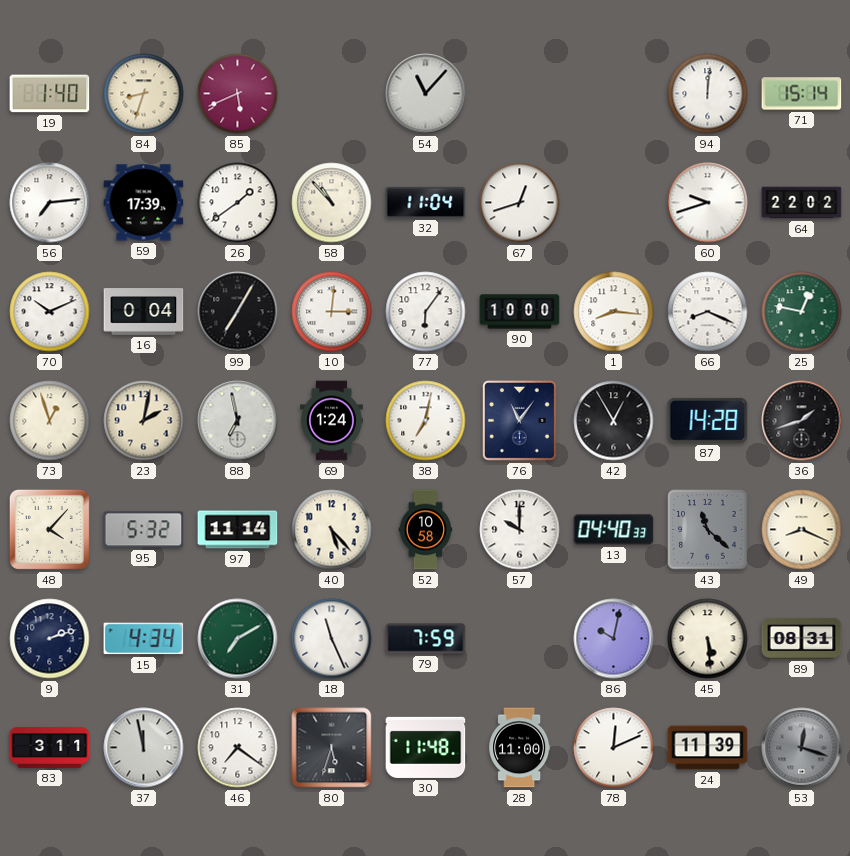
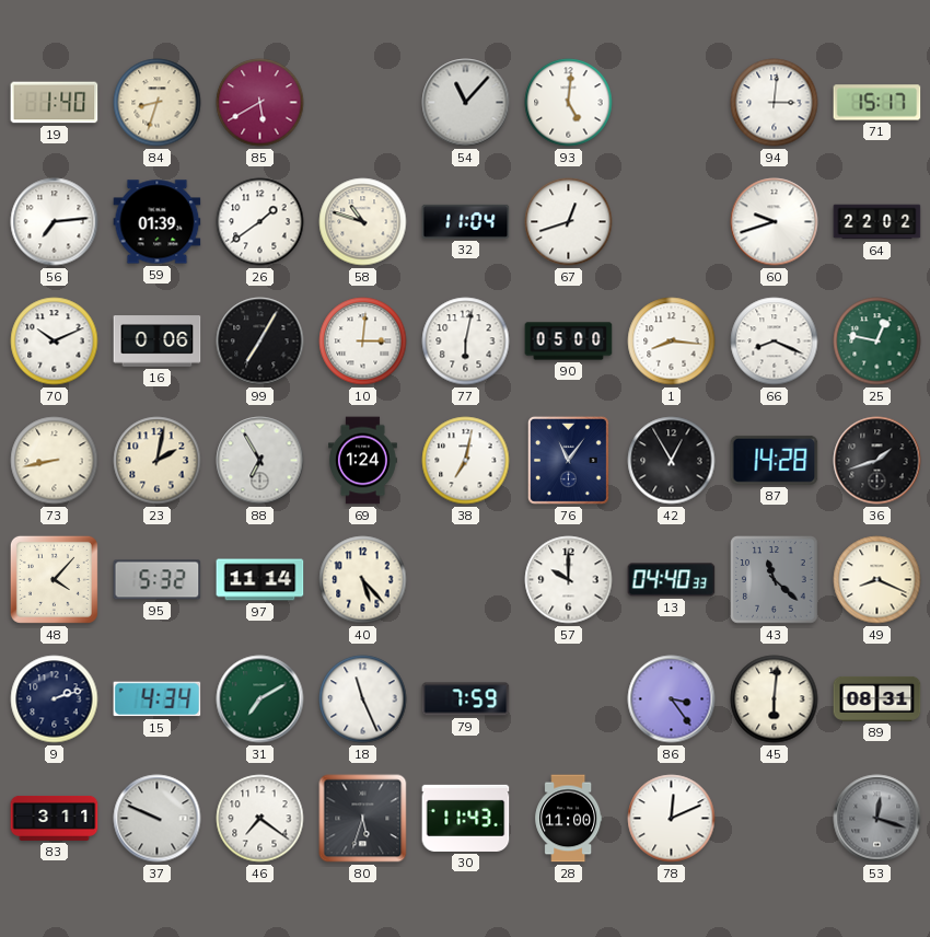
85: 5:41 -> 5:40
93: none -> 5:01
94: 12:01 -> 3:01
71: 15:14 -> 15:17
59: 17:39 -> 01:39
58: 10:53 -> 10:48
16: 0:04 -> 0:06
77: 6:06 -> 6:02
90: 10:00 -> 05:00
73: 12:57 -> 8:43
88: 6:58 -> 6:55
52: 10:58 -> none
86: 10:02 -> 3:24
45: 5:29 -> 6:01
37: 11:58 -> 9:49
30: 11:48 -> 11:43
24: 11:39 -> none
